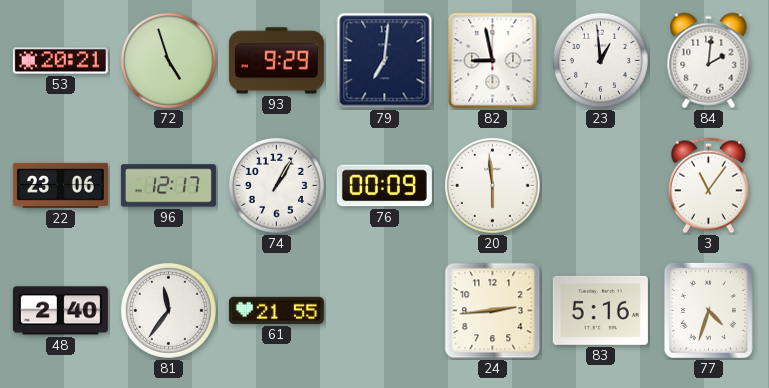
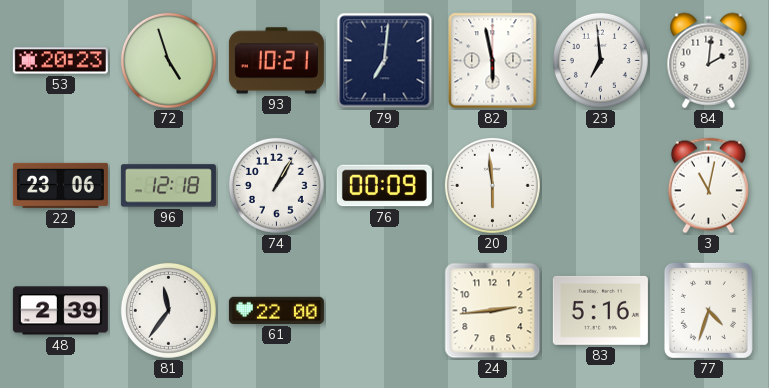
53: 20:21 -> 20:23
93: 9:29 -> 10:21
82: 8:58 -> 5:58
23: 12:59 -> 6:59
96: 12:17 -> 12:18
3: 11:06 -> 11:02
48: 2:40 -> 2:39
61: 21:55 -> 22:00
